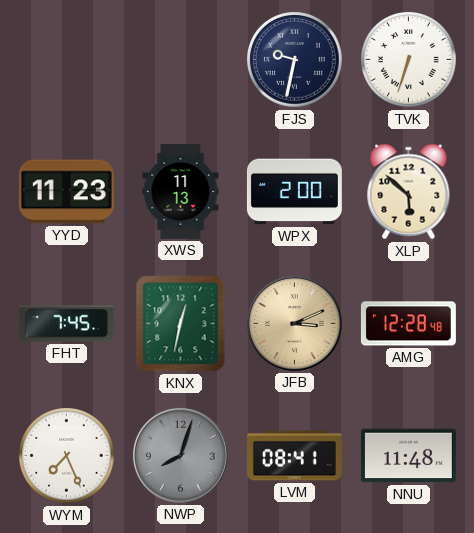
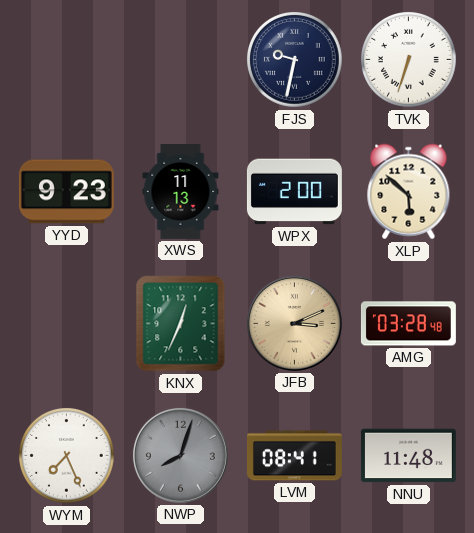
YYD: 11:23 -> 9:23
FHT: 7:45 -> none
KNX: 12:32 -> 12:34
AMG: 12:28 -> 03:28
